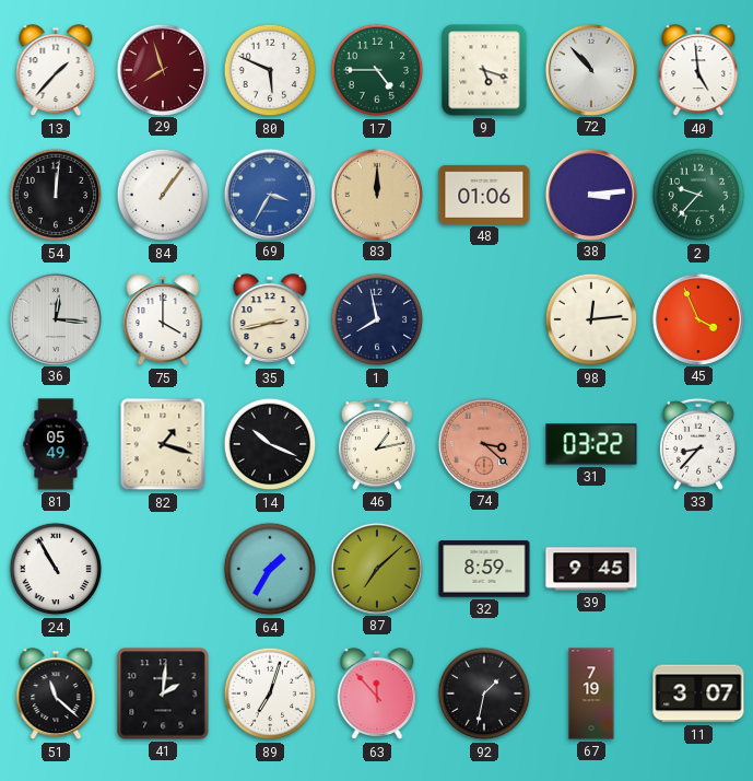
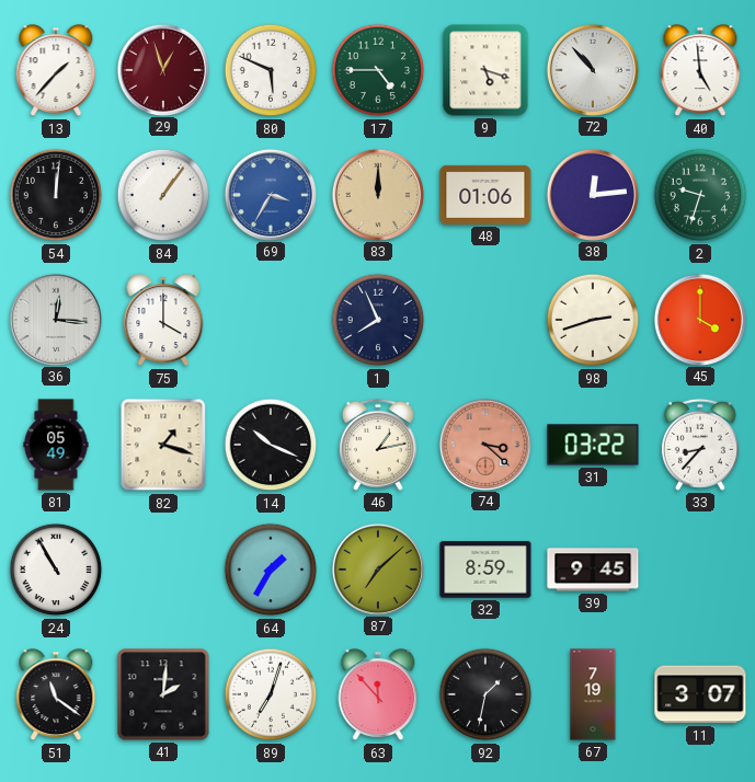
29: 7:57 -> 12:57
38: 3:14 -> 12:14
2: 9:37 -> 9:33
35: 2:43 -> none
1: 7:58 -> 7:56
98: 12:14 -> 2:42
45: 3:56 -> 4:00
51: 11:22 -> 11:21
